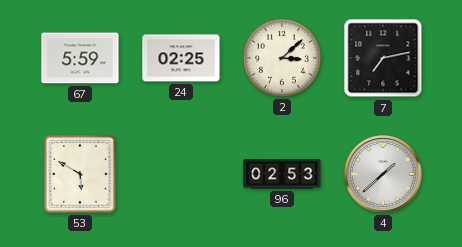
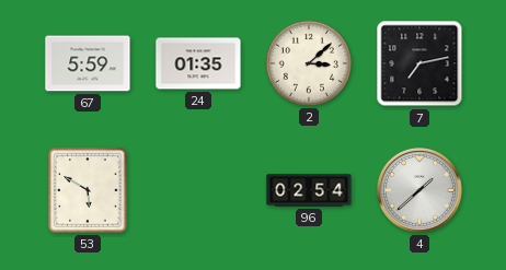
24: 02:25 -> 01:35
96: 02:53 -> 02:54
